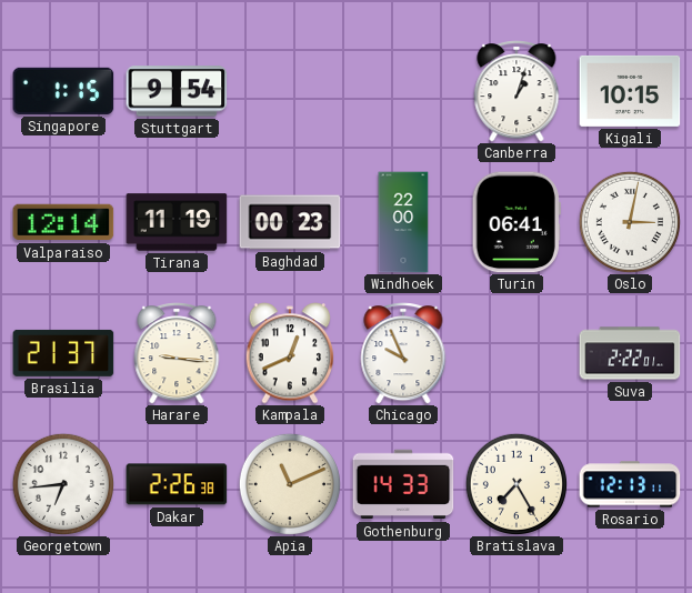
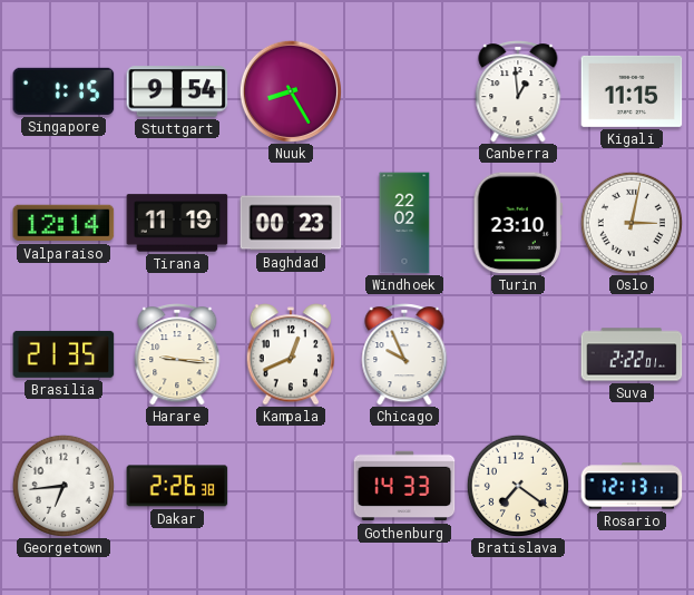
Nuuk: none -> 8:25
Canberra: 1:03 -> 12:59
Kigali: 10:15 -> 11:15
Windhoek: 22:00 -> 22:02
Turin: 06:41 -> 23:10
Brasilia: 21:37 -> 21:35
Apia: 11:11 -> none
Bratislava: 7:25 -> 7:21
